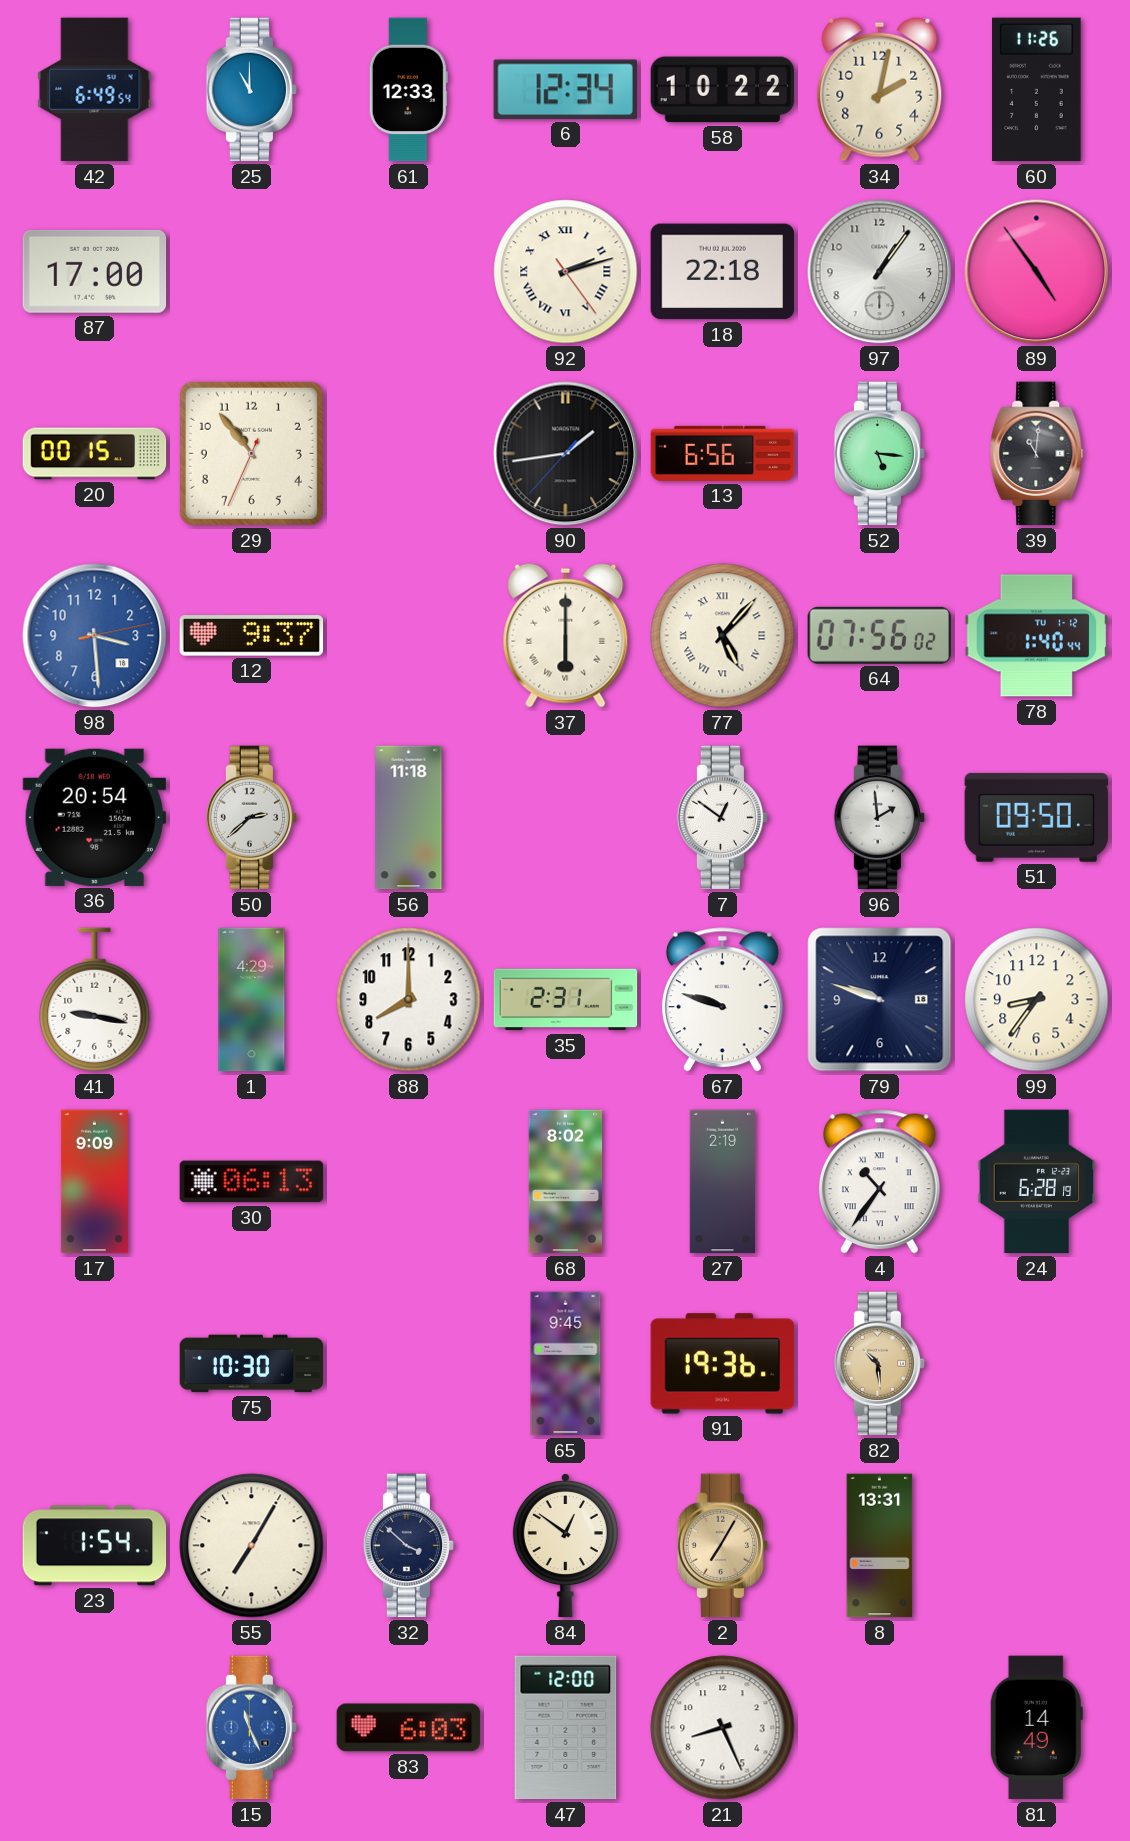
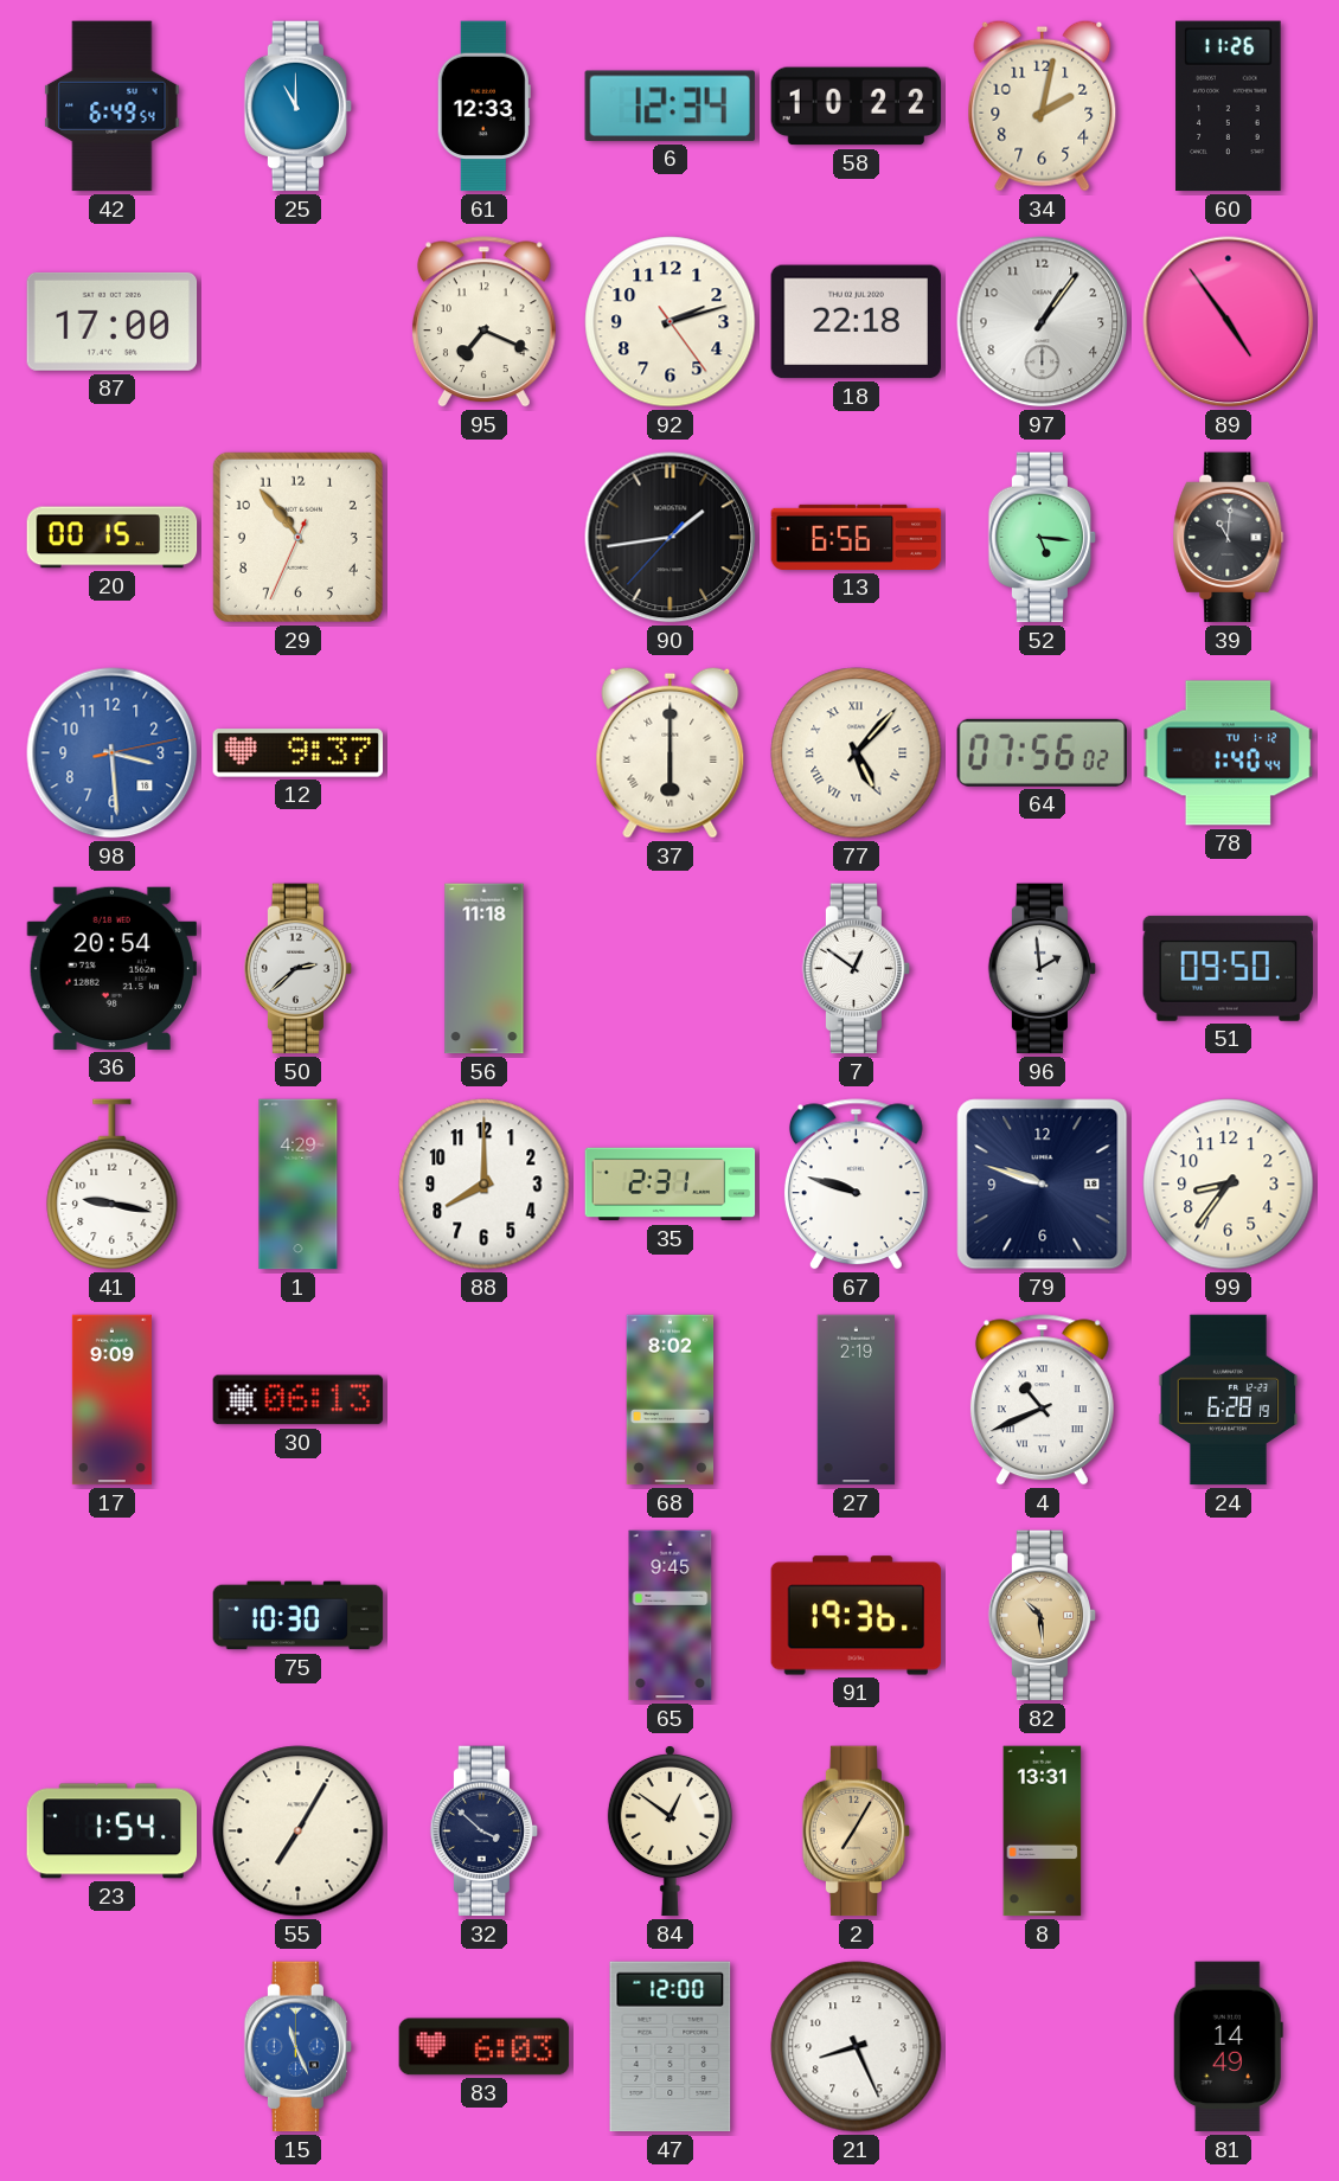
95: none -> 7:19
92 numerals: Roman -> Arabic
4: 10:36 -> 10:41
